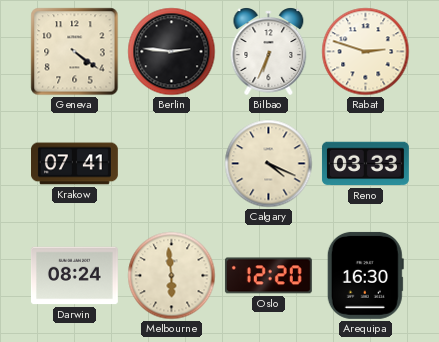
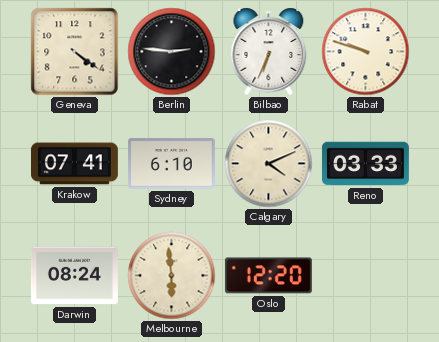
Rabat: 2:48 -> 9:48
Sydney: none -> 6:10
Calgary: 4:19 -> 4:11
Arequipa: 16:30 -> none
